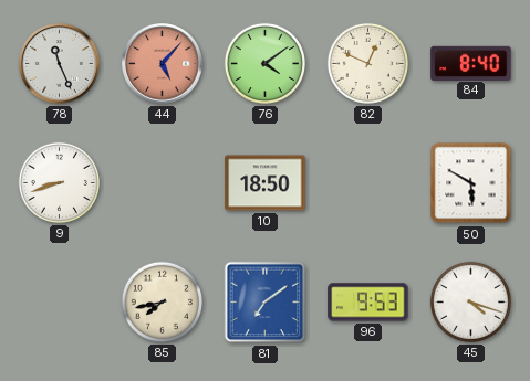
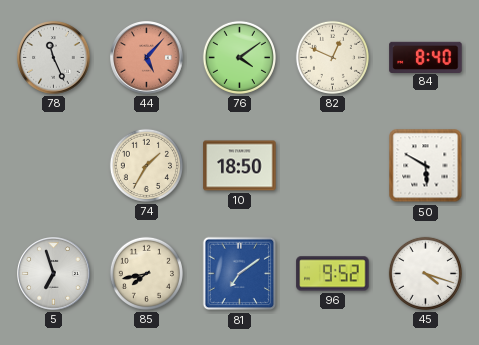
9: 8:42 -> none
74: none -> 1:35
5: none -> 6:57
96: 9:53 -> 9:52
